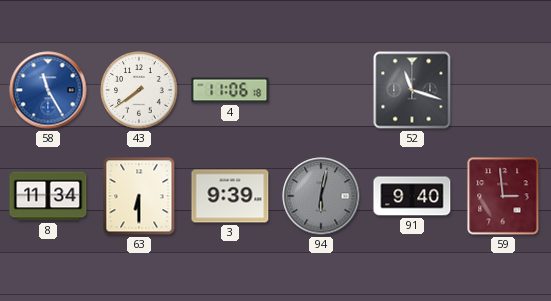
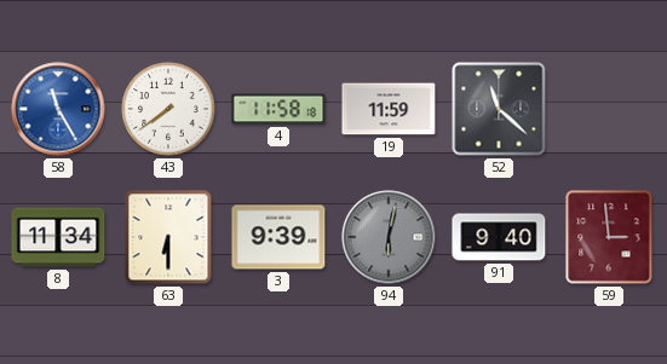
4: 11:06 -> 11:58
19: none -> 11:59
52: 11:18 -> 11:22
